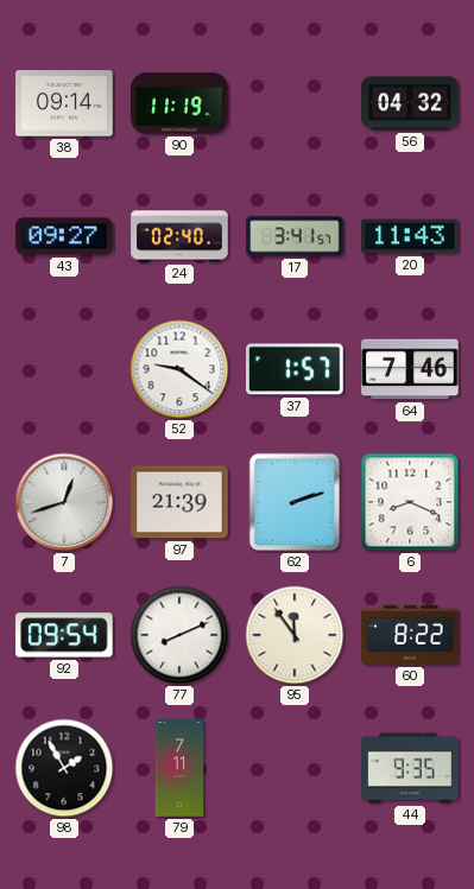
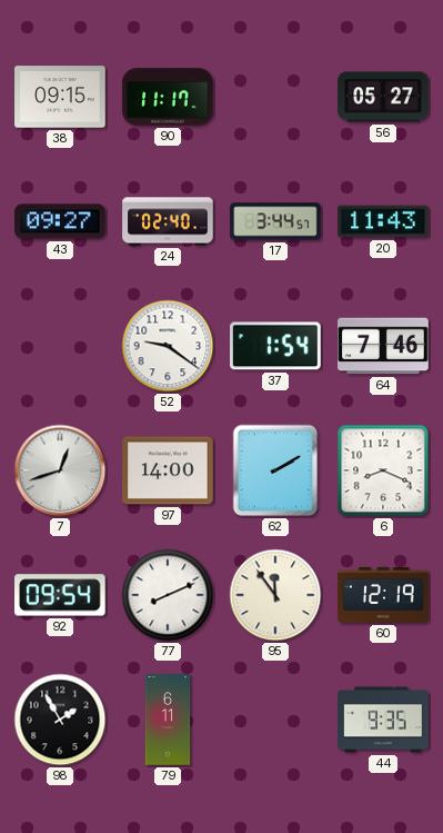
38: 09:14 -> 09:15
90: 11:19 -> 11:17
56: 04:32 -> 05:27
17: 3:41 -> 3:44
37: 1:57 -> 1:54
97: 21:39 -> 14:00
62: 2:12 -> 2:10
60: 8:22 -> 12:19
79: 7:11 -> 6:11
